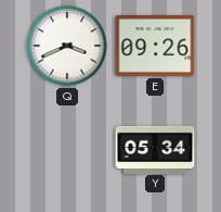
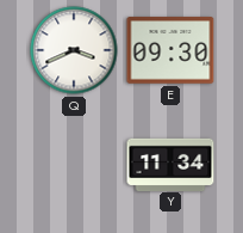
E: 09:26 -> 09:30
Y: 05:34 -> 11:34
